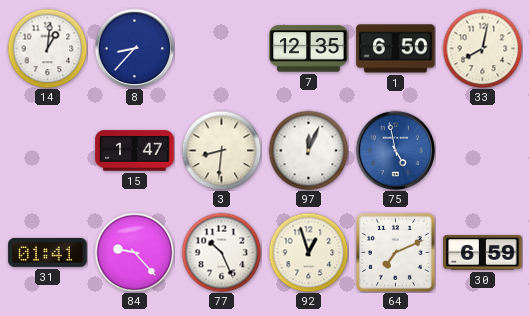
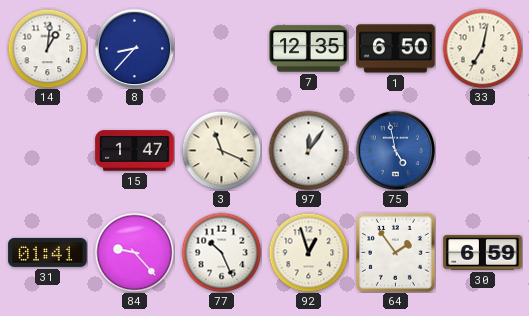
33: 8:02 -> 7:02
3: 8:31 -> 11:19
97: 12:04 -> 12:06
64: 7:11 -> 1:54
